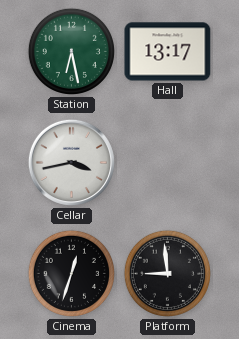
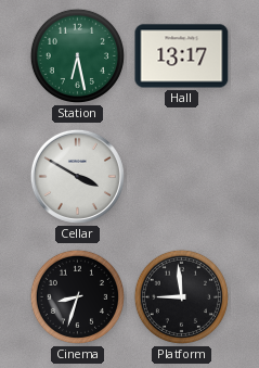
Cellar: 3:43 -> 3:50
Cinema: 12:33 -> 8:33
